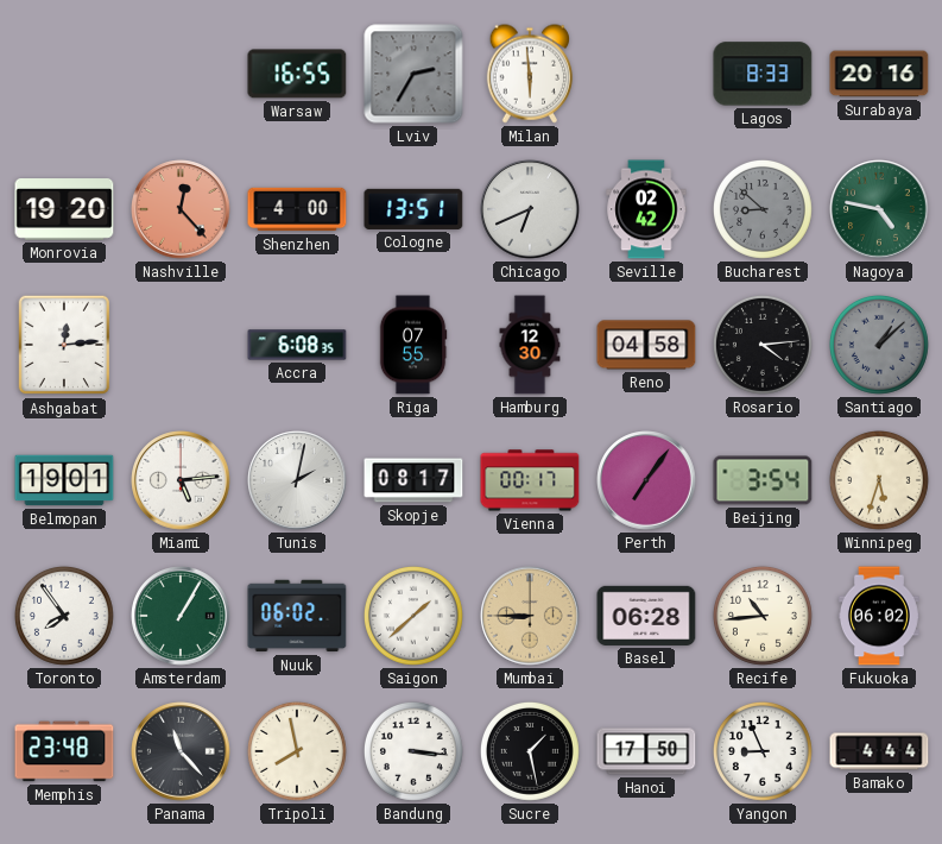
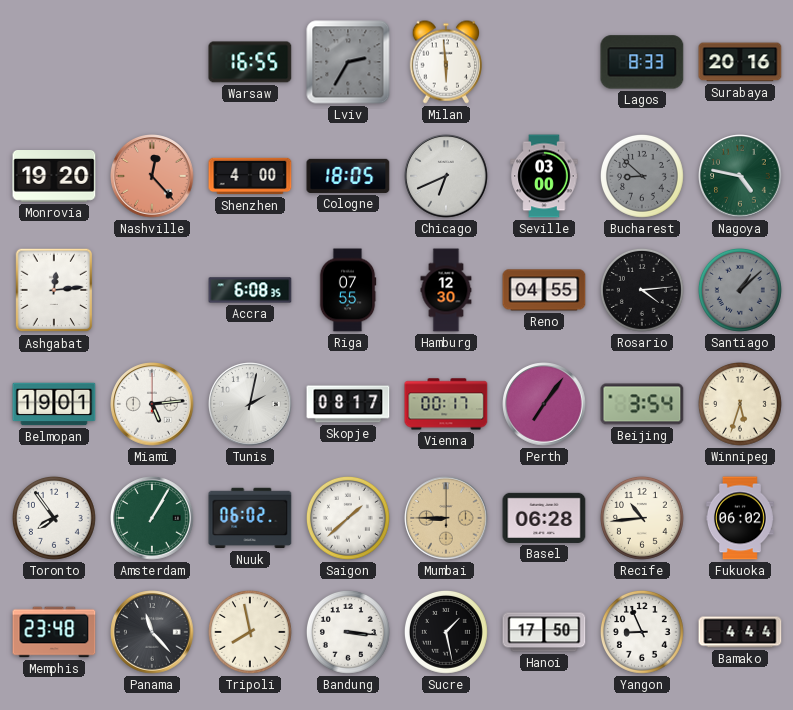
Cologne: 13:51 -> 18:05
Seville: 02:42 -> 03:00
Reno: 04:58 -> 04:55
